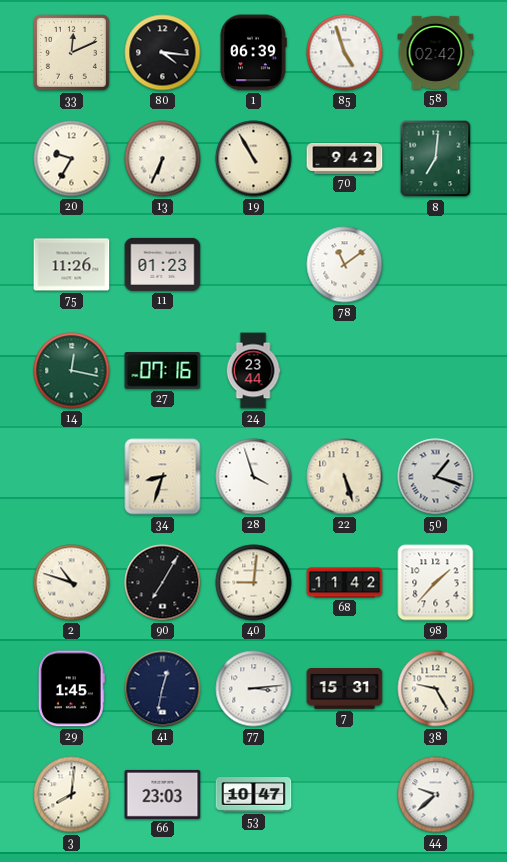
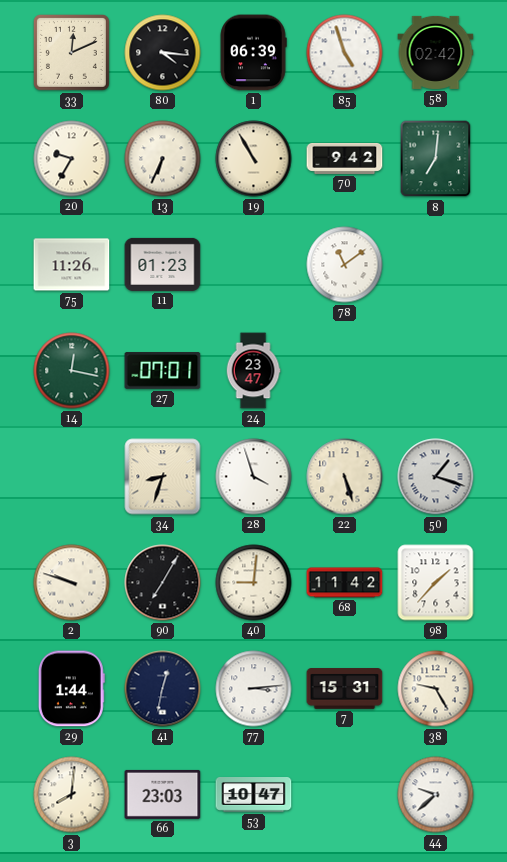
27: 07:16 -> 07:01
24: 23:44 -> 23:47
2: 10:48 -> 9:48
29: 1:45 -> 1:44
